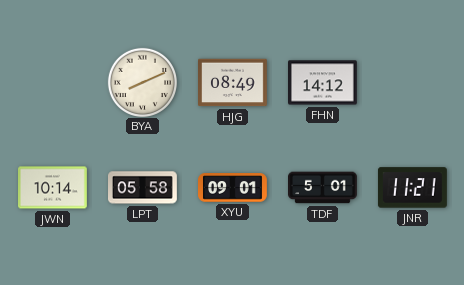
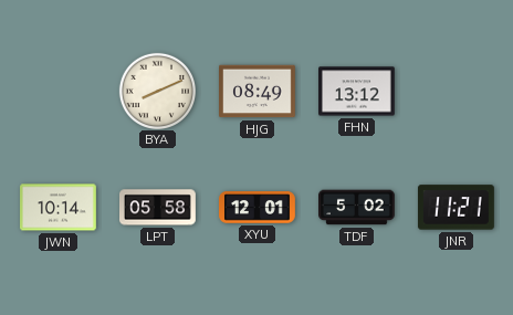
FHN: 14:12 -> 13:12
XYU: 09:01 -> 12:01
TDF: 5:01 -> 5:02
